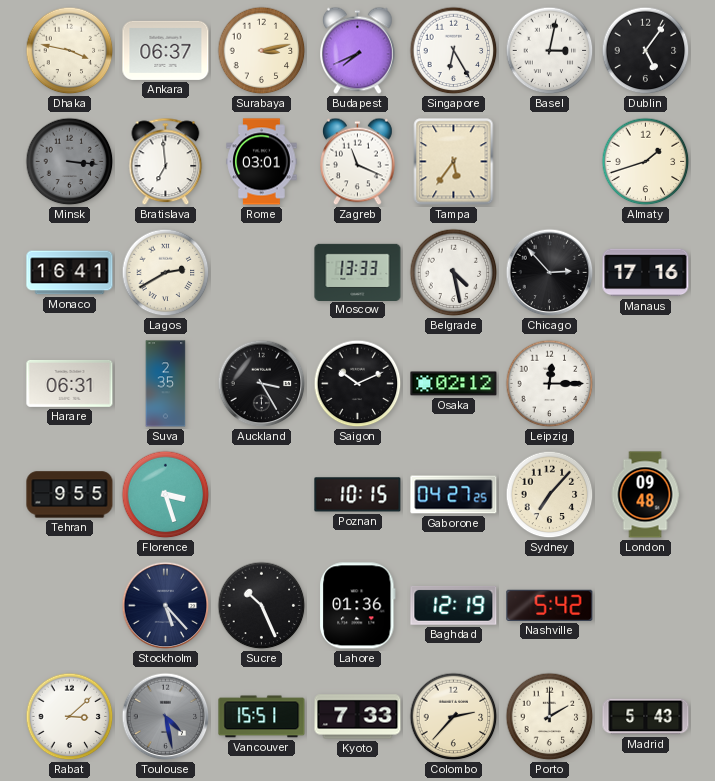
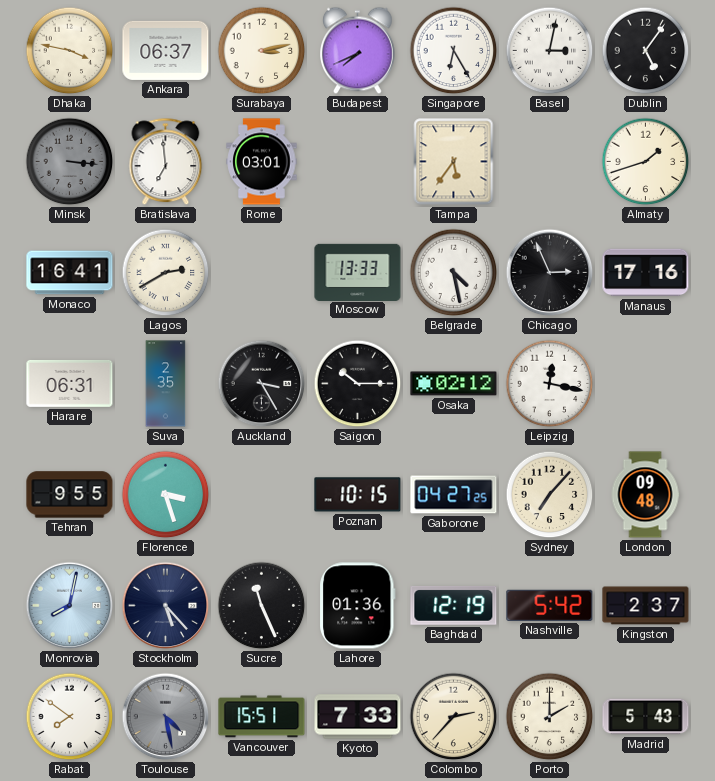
Zagreb: 11:19 -> none
Chicago: 2:53 -> 2:56
Saigon: 10:11 -> 10:15
Leipzig: 12:15 -> 12:17
Monrovia: none -> 8:02
Sucre: 10:26 -> 11:26
Kingston: none -> 2:37
Rabat: 3:08 -> 7:51
